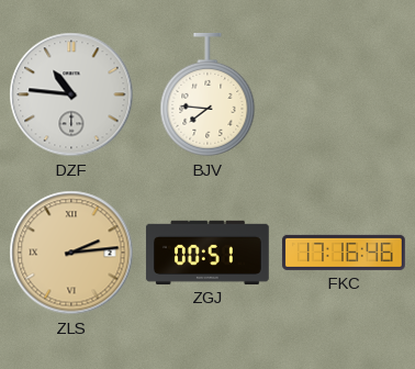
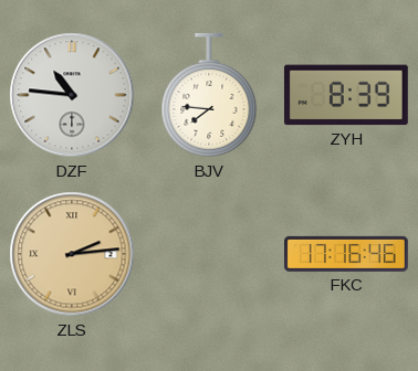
ZYH: none -> 8:39
ZGJ: 00:51 -> none
